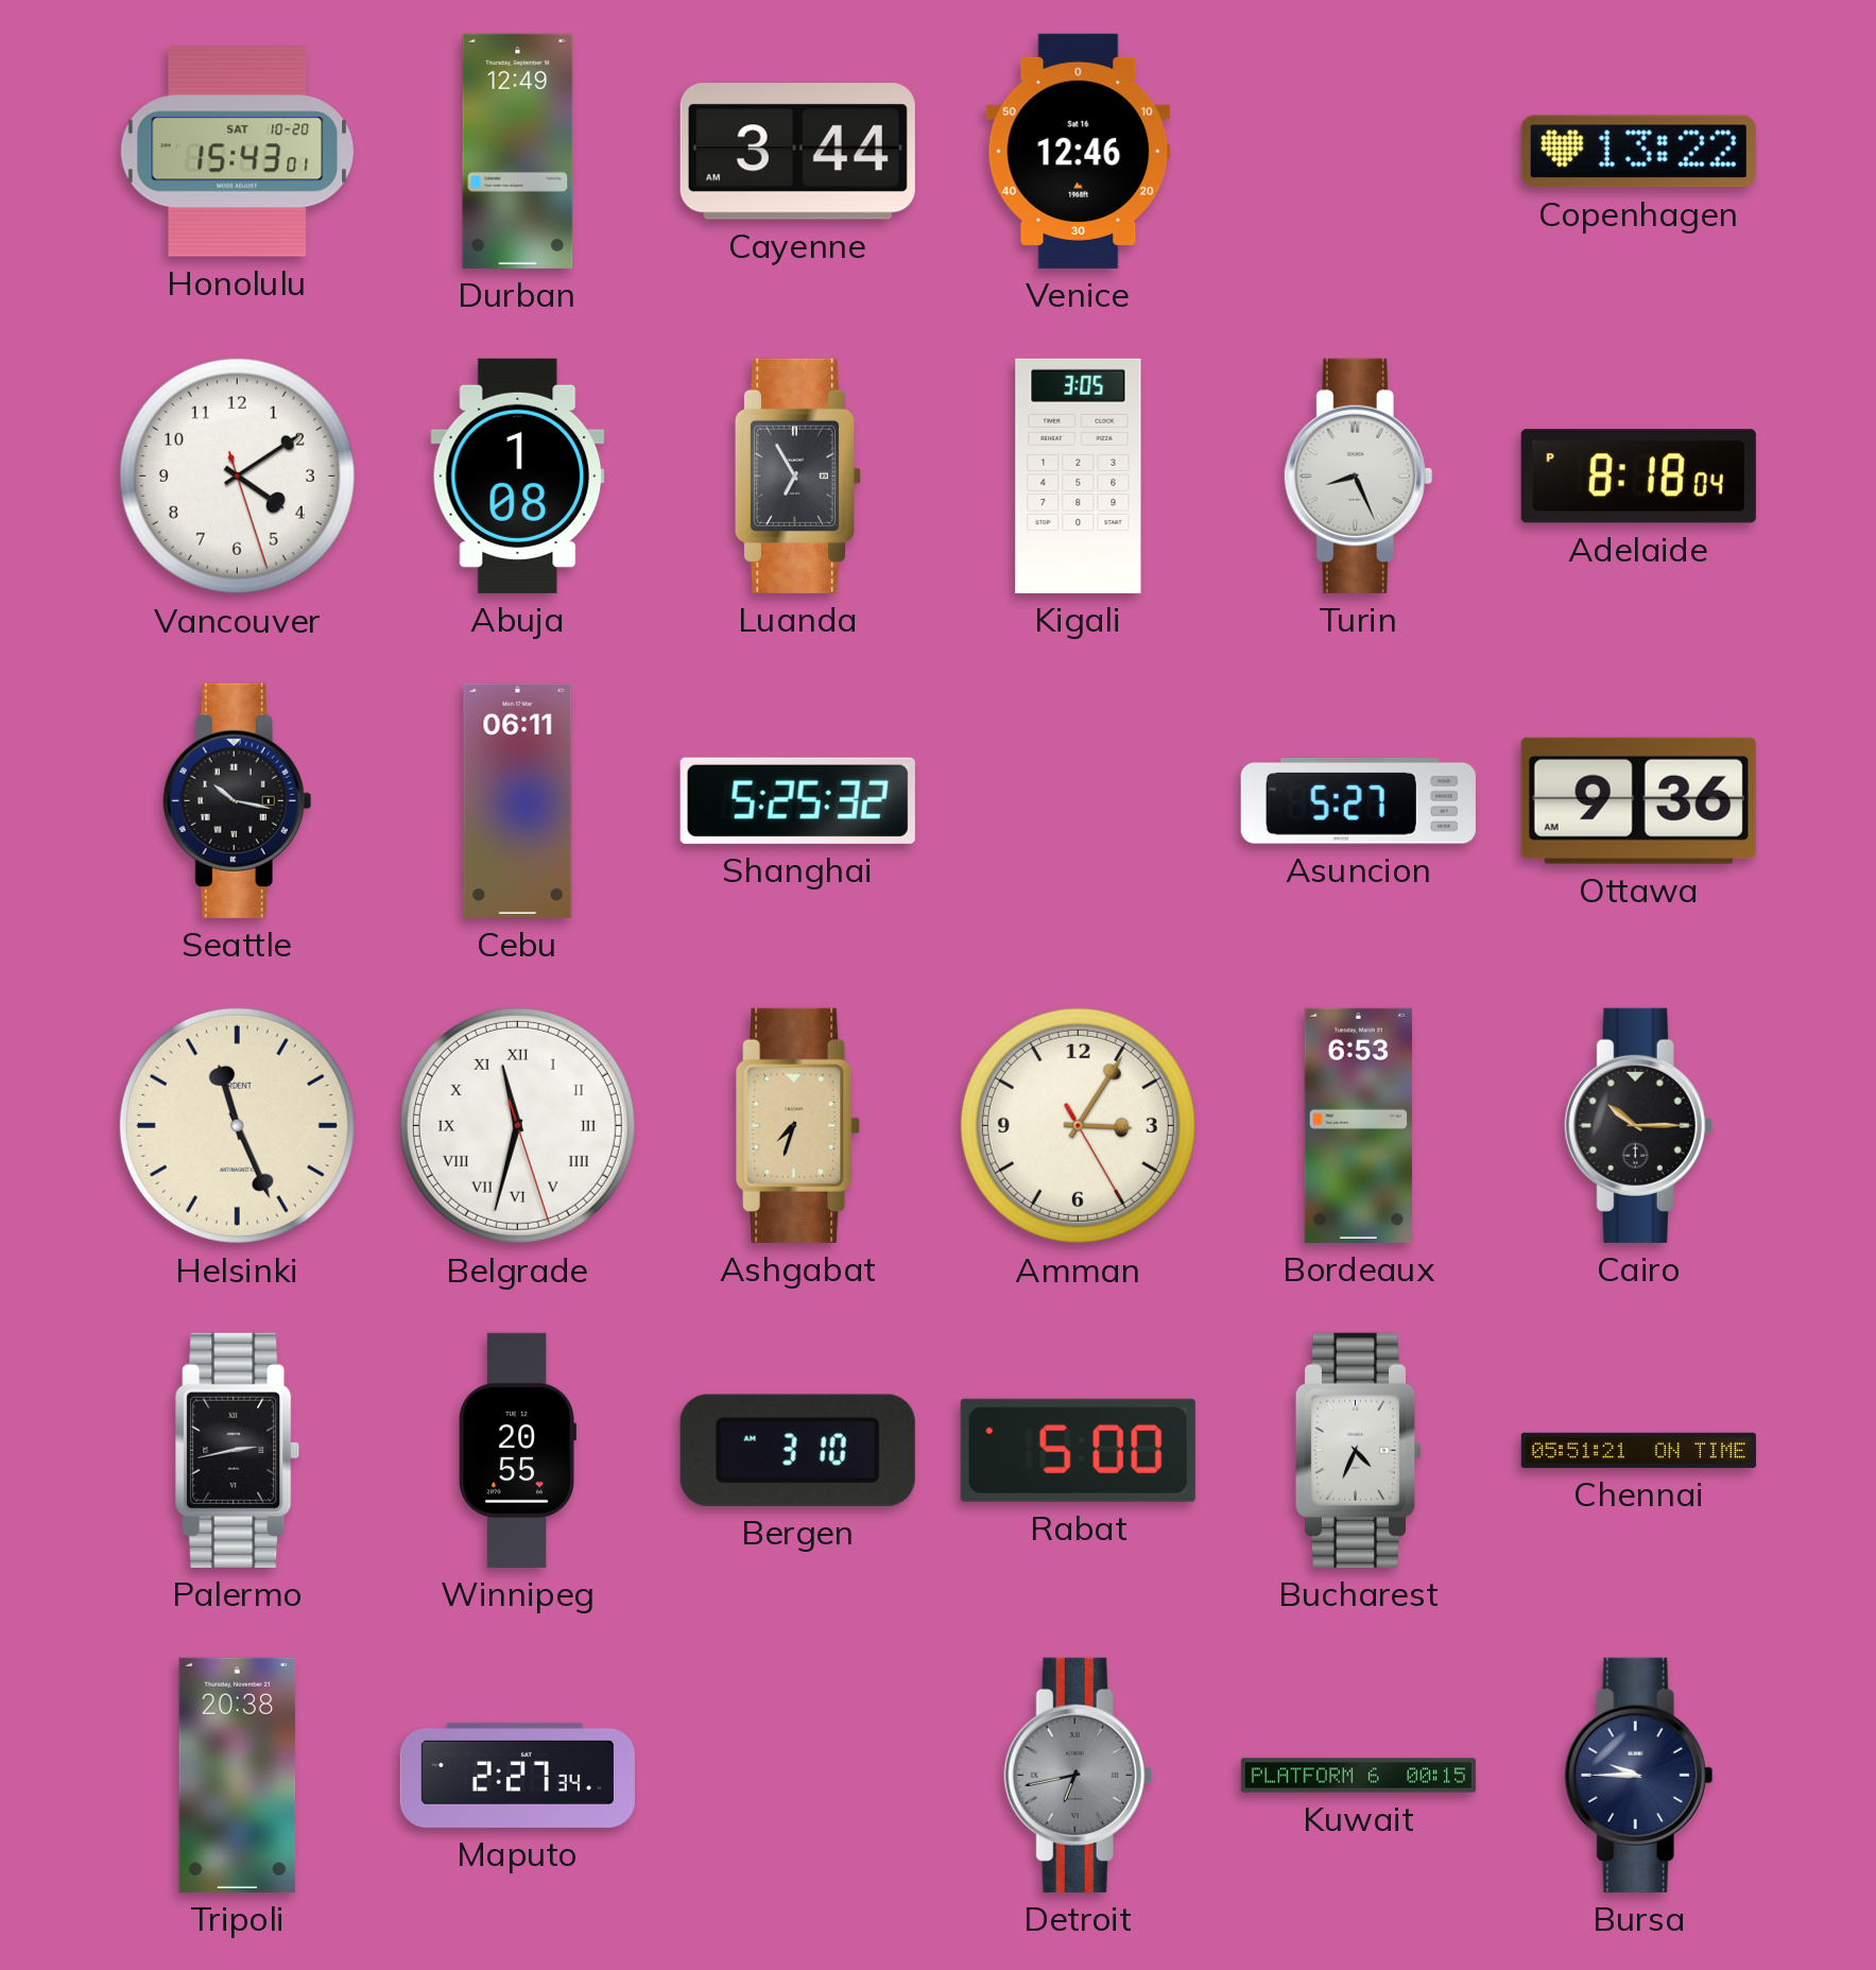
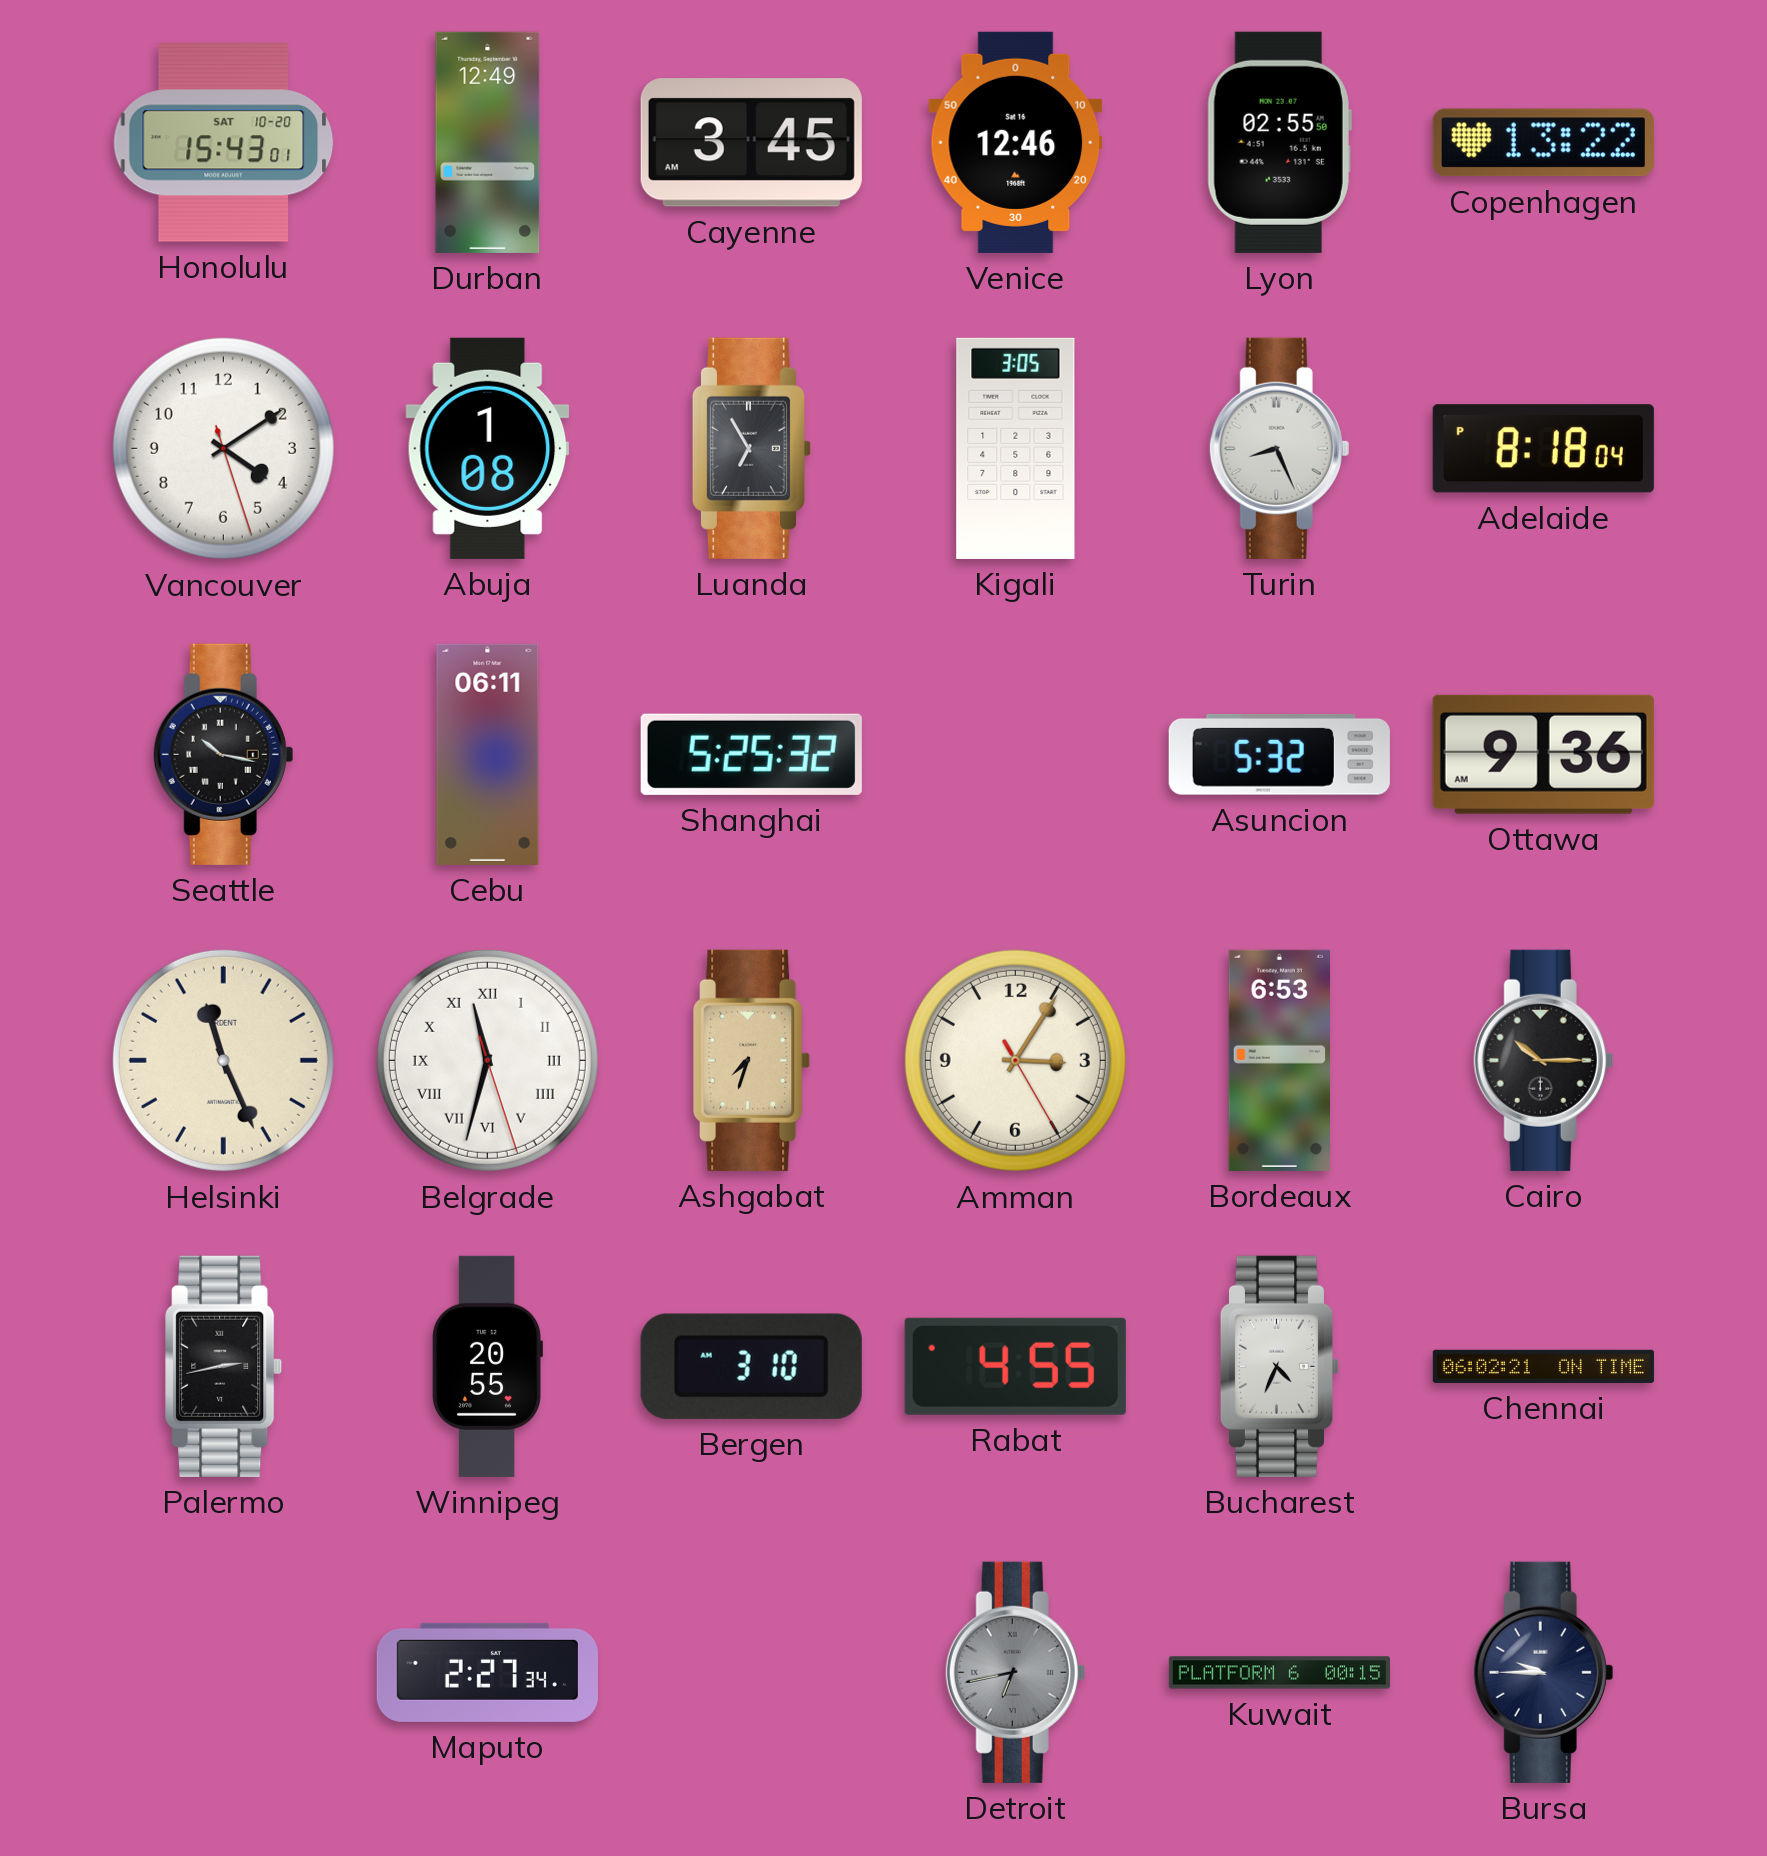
Cayenne: 3:44 -> 3:45
Lyon: none -> 02:55
Asuncion: 5:27 -> 5:32
Rabat: 5:00 -> 4:55
Chennai: 05:51 -> 06:02
Tripoli: 20:38 -> none
